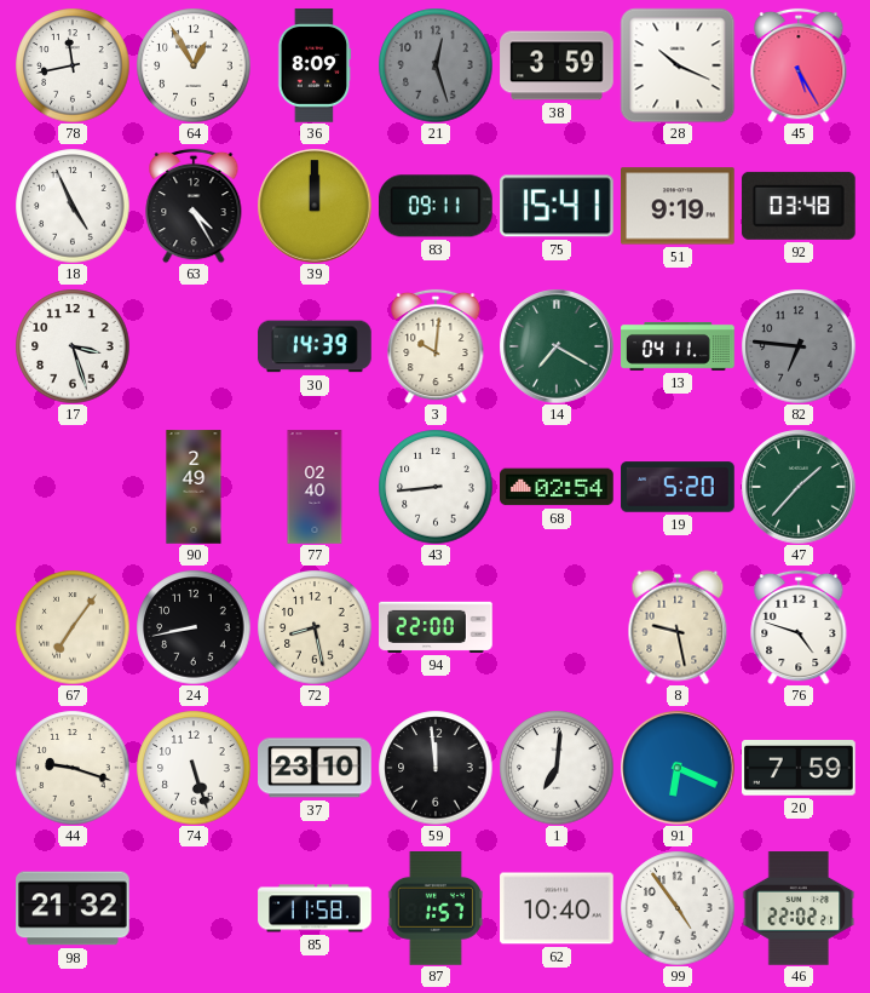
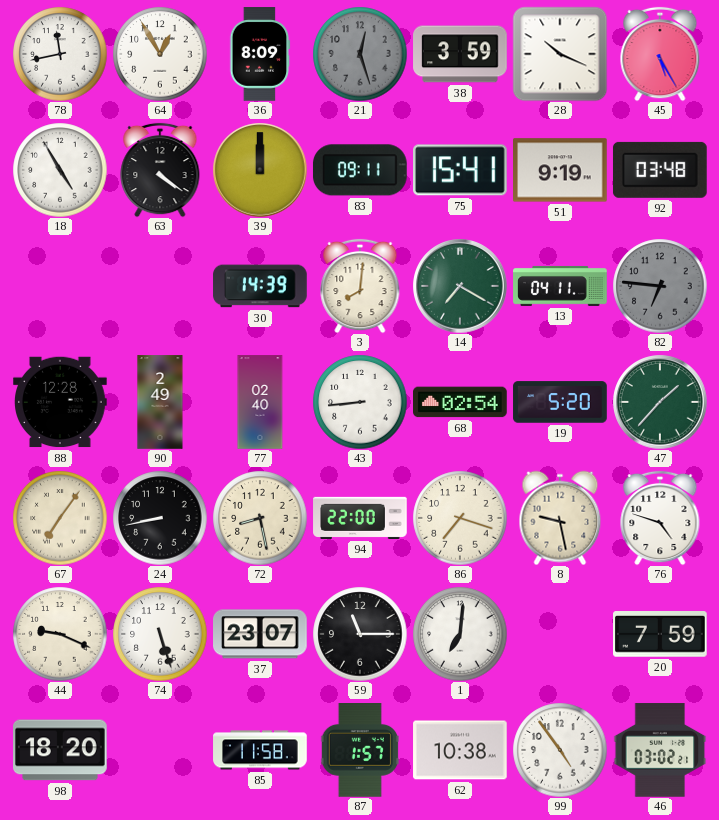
18: 4:56 -> 4:55
63: 4:25 -> 4:21
17: 3:27 -> none
3: 10:01 -> 8:01
88: none -> 12:28
86: none -> 7:18
44: 9:18 -> 9:19
37: 23:10 -> 23:07
59: 11:59 -> 11:15
91: 6:19 -> none
98: 21:32 -> 18:20
62: 10:40 -> 10:38
46: 22:02 -> 03:02
